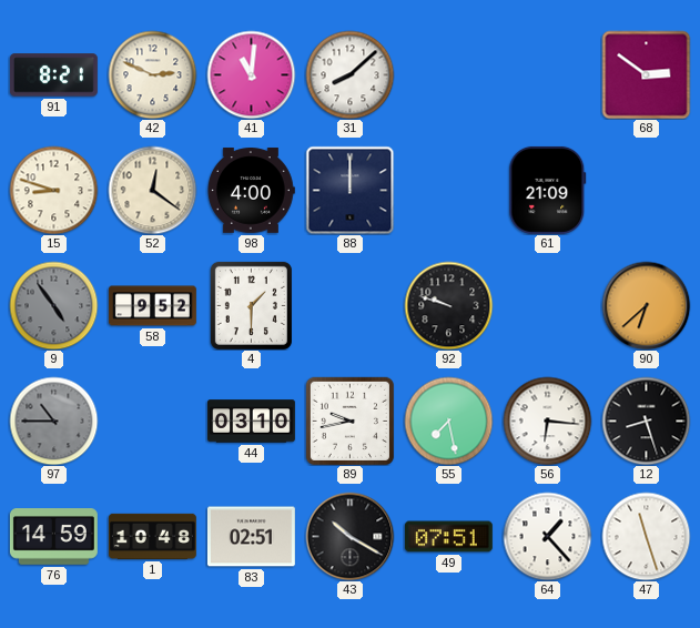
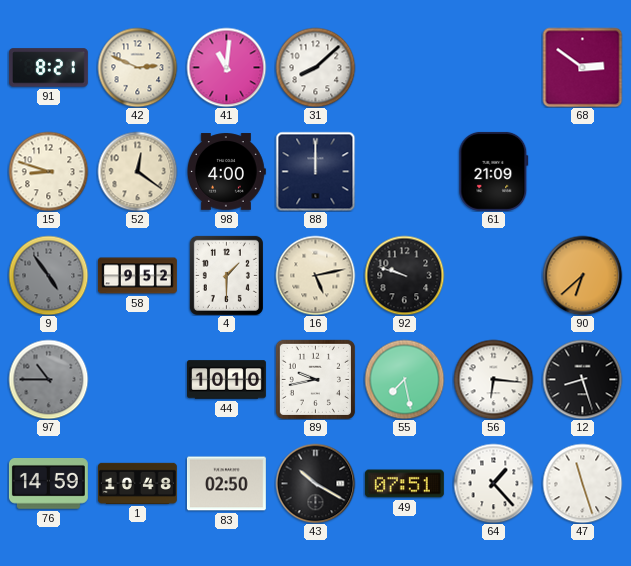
16: none -> 5:13
44: 03:10 -> 10:10
83: 02:51 -> 02:50
